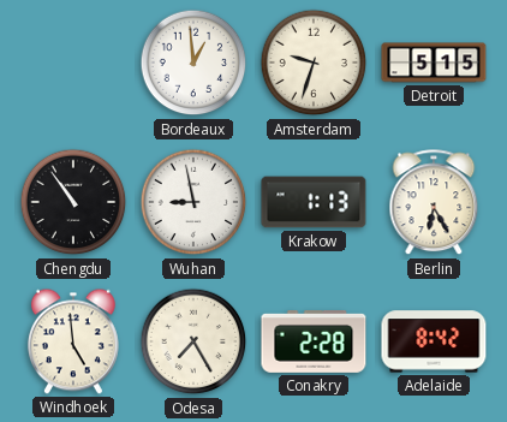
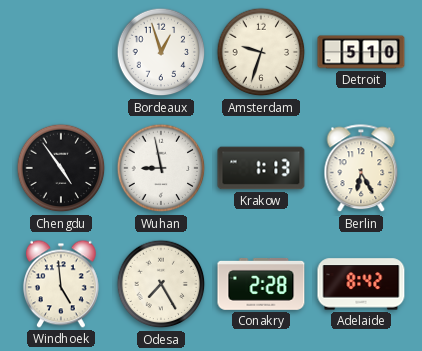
Bordeaux: 12:59 -> 12:57
Detroit: 5:15 -> 5:10
Chengdu: 10:54 -> 4:54
